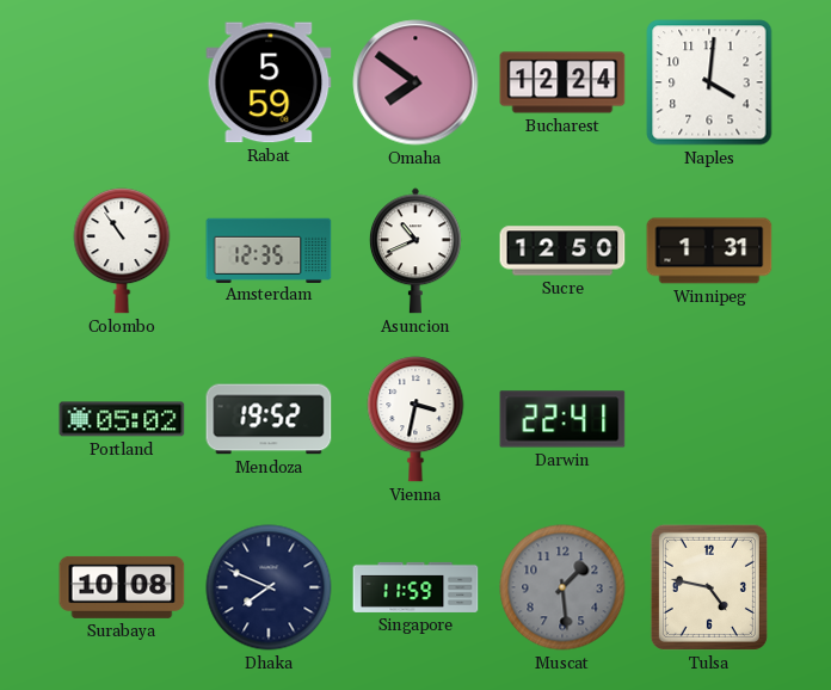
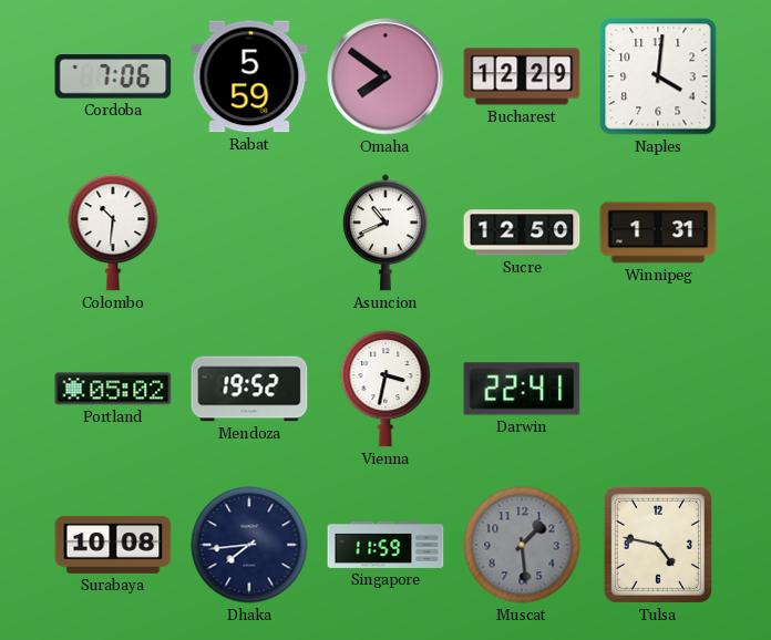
Cordoba: none -> 7:06
Bucharest: 12:24 -> 12:29
Colombo: 10:54 -> 10:31
Amsterdam: 12:35 -> none
Dhaka: 7:49 -> 7:44
